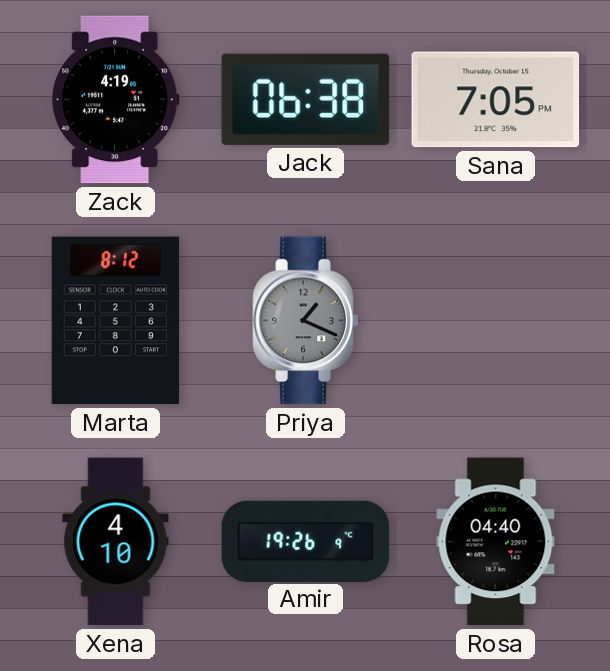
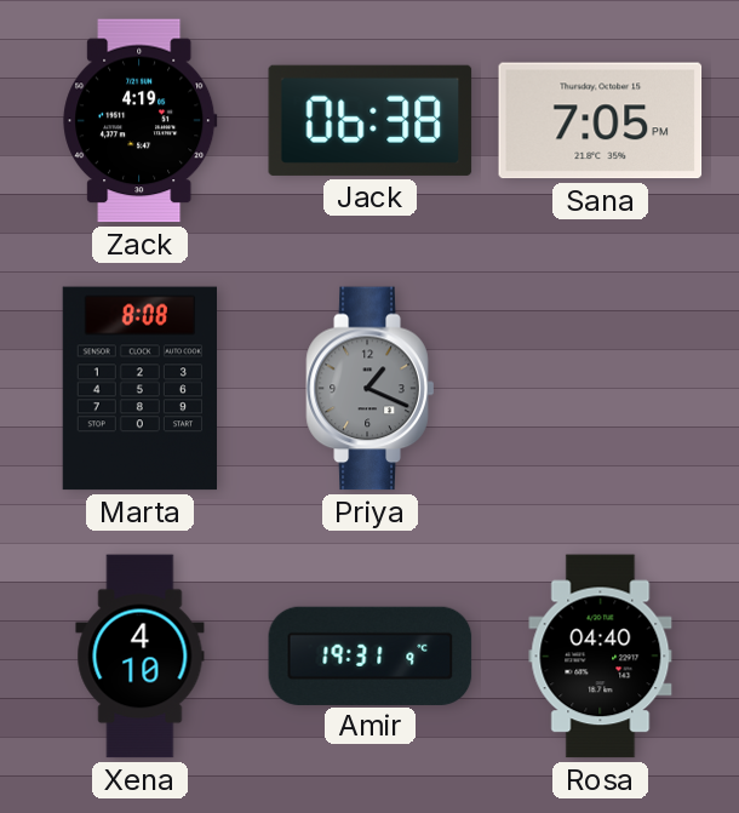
Marta: 8:12 -> 8:08
Amir: 19:26 -> 19:31
